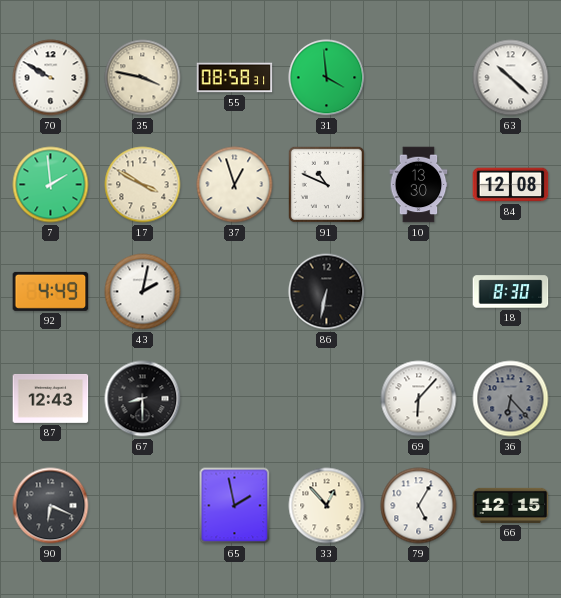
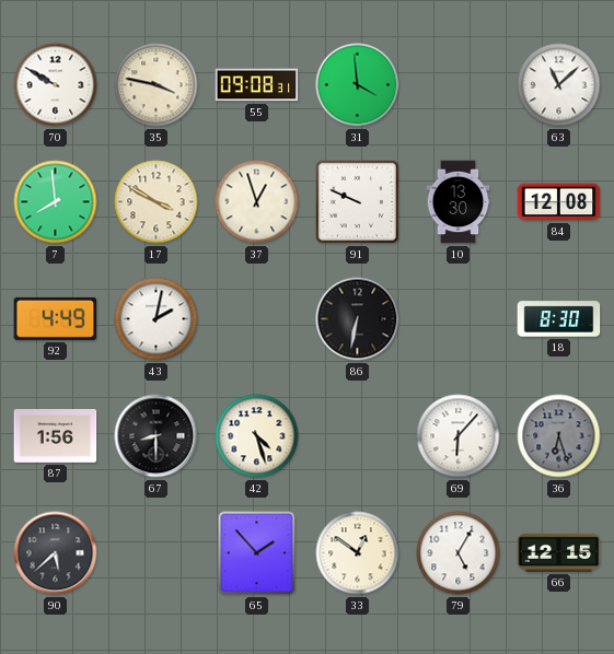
55: 08:58 -> 09:08
63: 10:22 -> 11:08
7: 1:59 -> 7:59
91: 10:49 -> 9:49
87: 12:43 -> 1:56
42: none -> 4:27
36: 6:23 -> 6:27
90: 6:19 -> 5:38
65: 1:58 -> 1:53
33: 12:53 -> 12:51
